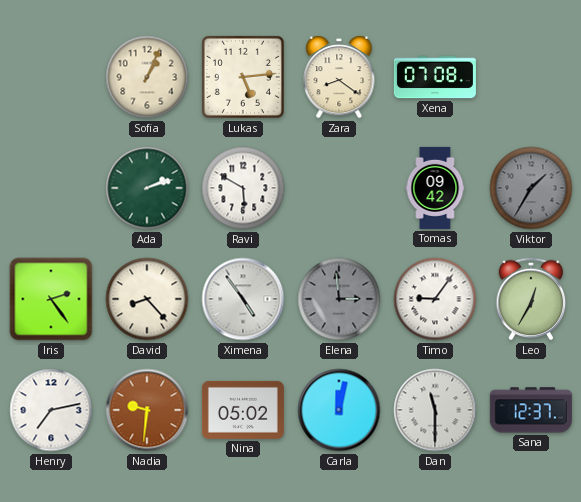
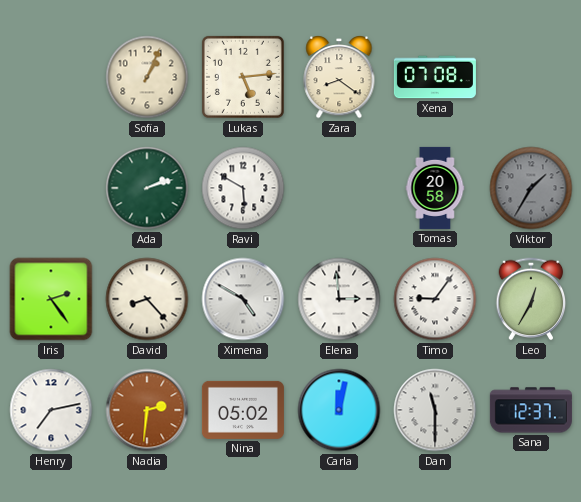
Tomas: 09:42 -> 20:58
Ximena: 4:54 -> 4:50
Elena dial: grey -> white
Nadia: 9:31 -> 2:31
